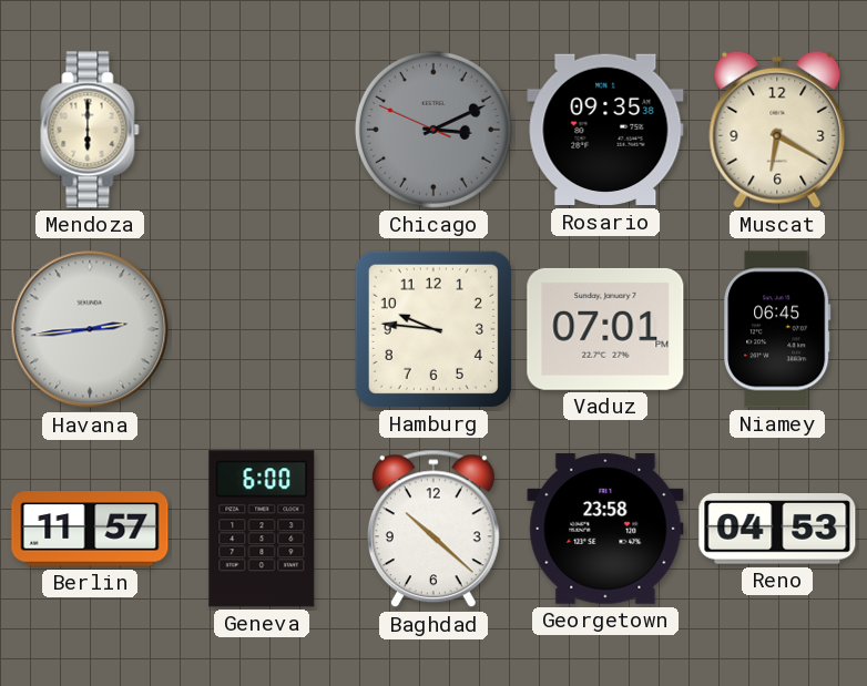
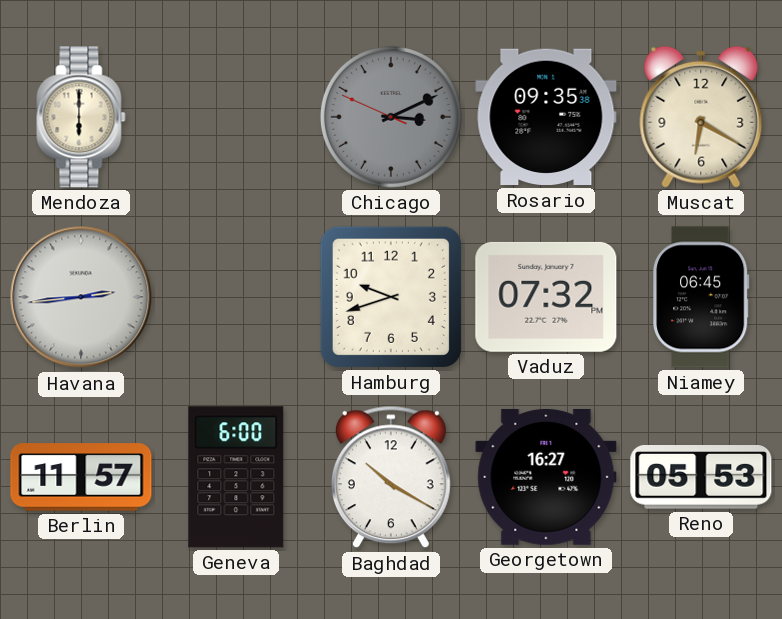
Hamburg: 9:46 -> 9:42
Vaduz: 07:01 -> 07:32
Baghdad: 10:22 -> 10:20
Georgetown: 23:58 -> 16:27
Reno: 04:53 -> 05:53
